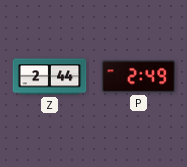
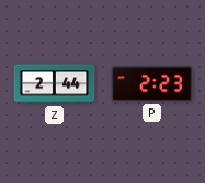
P: 2:49 -> 2:23
